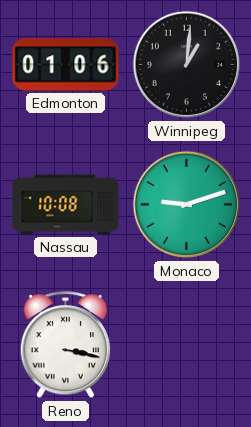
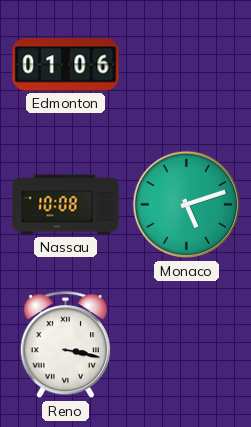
Winnipeg: 1:01 -> none
Monaco: 9:12 -> 5:12
